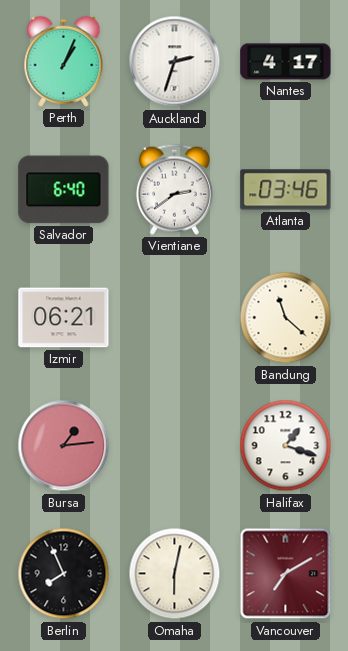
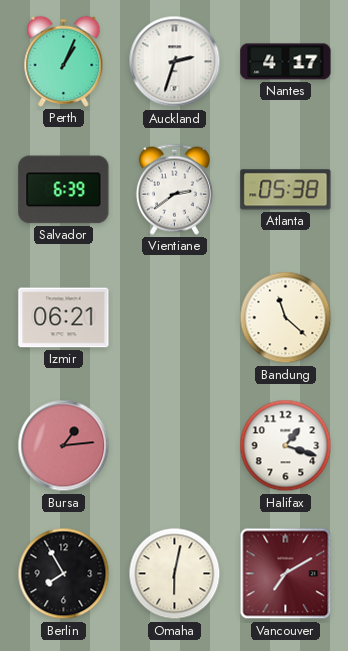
Salvador: 6:40 -> 6:39
Atlanta: 03:46 -> 05:38
Berlin: 7:56 -> 7:55
